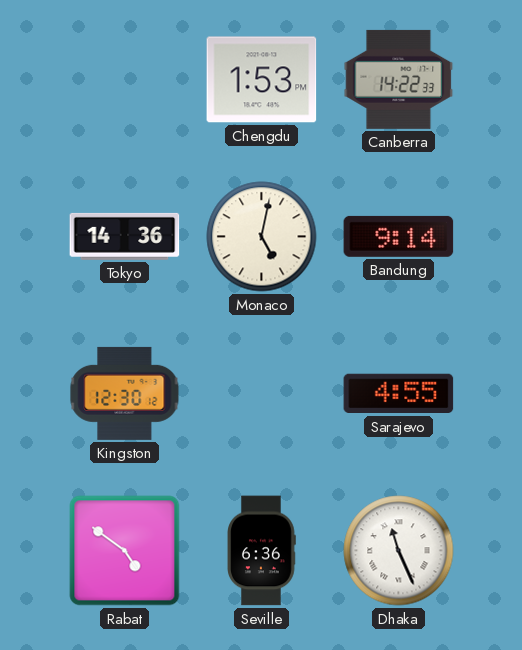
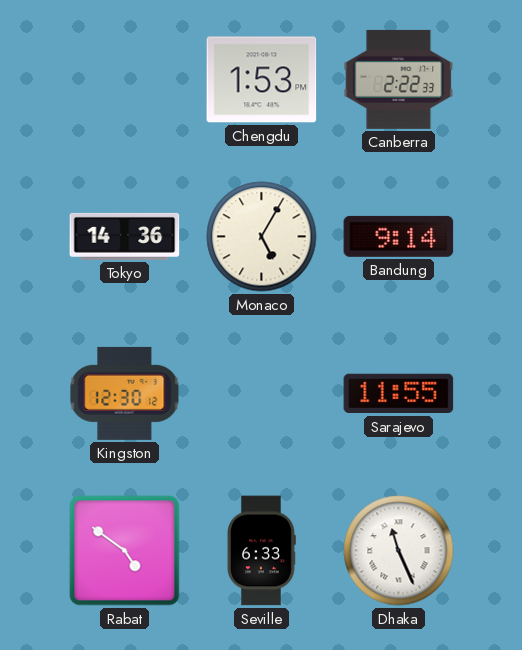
Canberra: 14:22 -> 2:22
Monaco: 5:02 -> 5:05
Sarajevo: 4:55 -> 11:55
Seville: 6:36 -> 6:33
